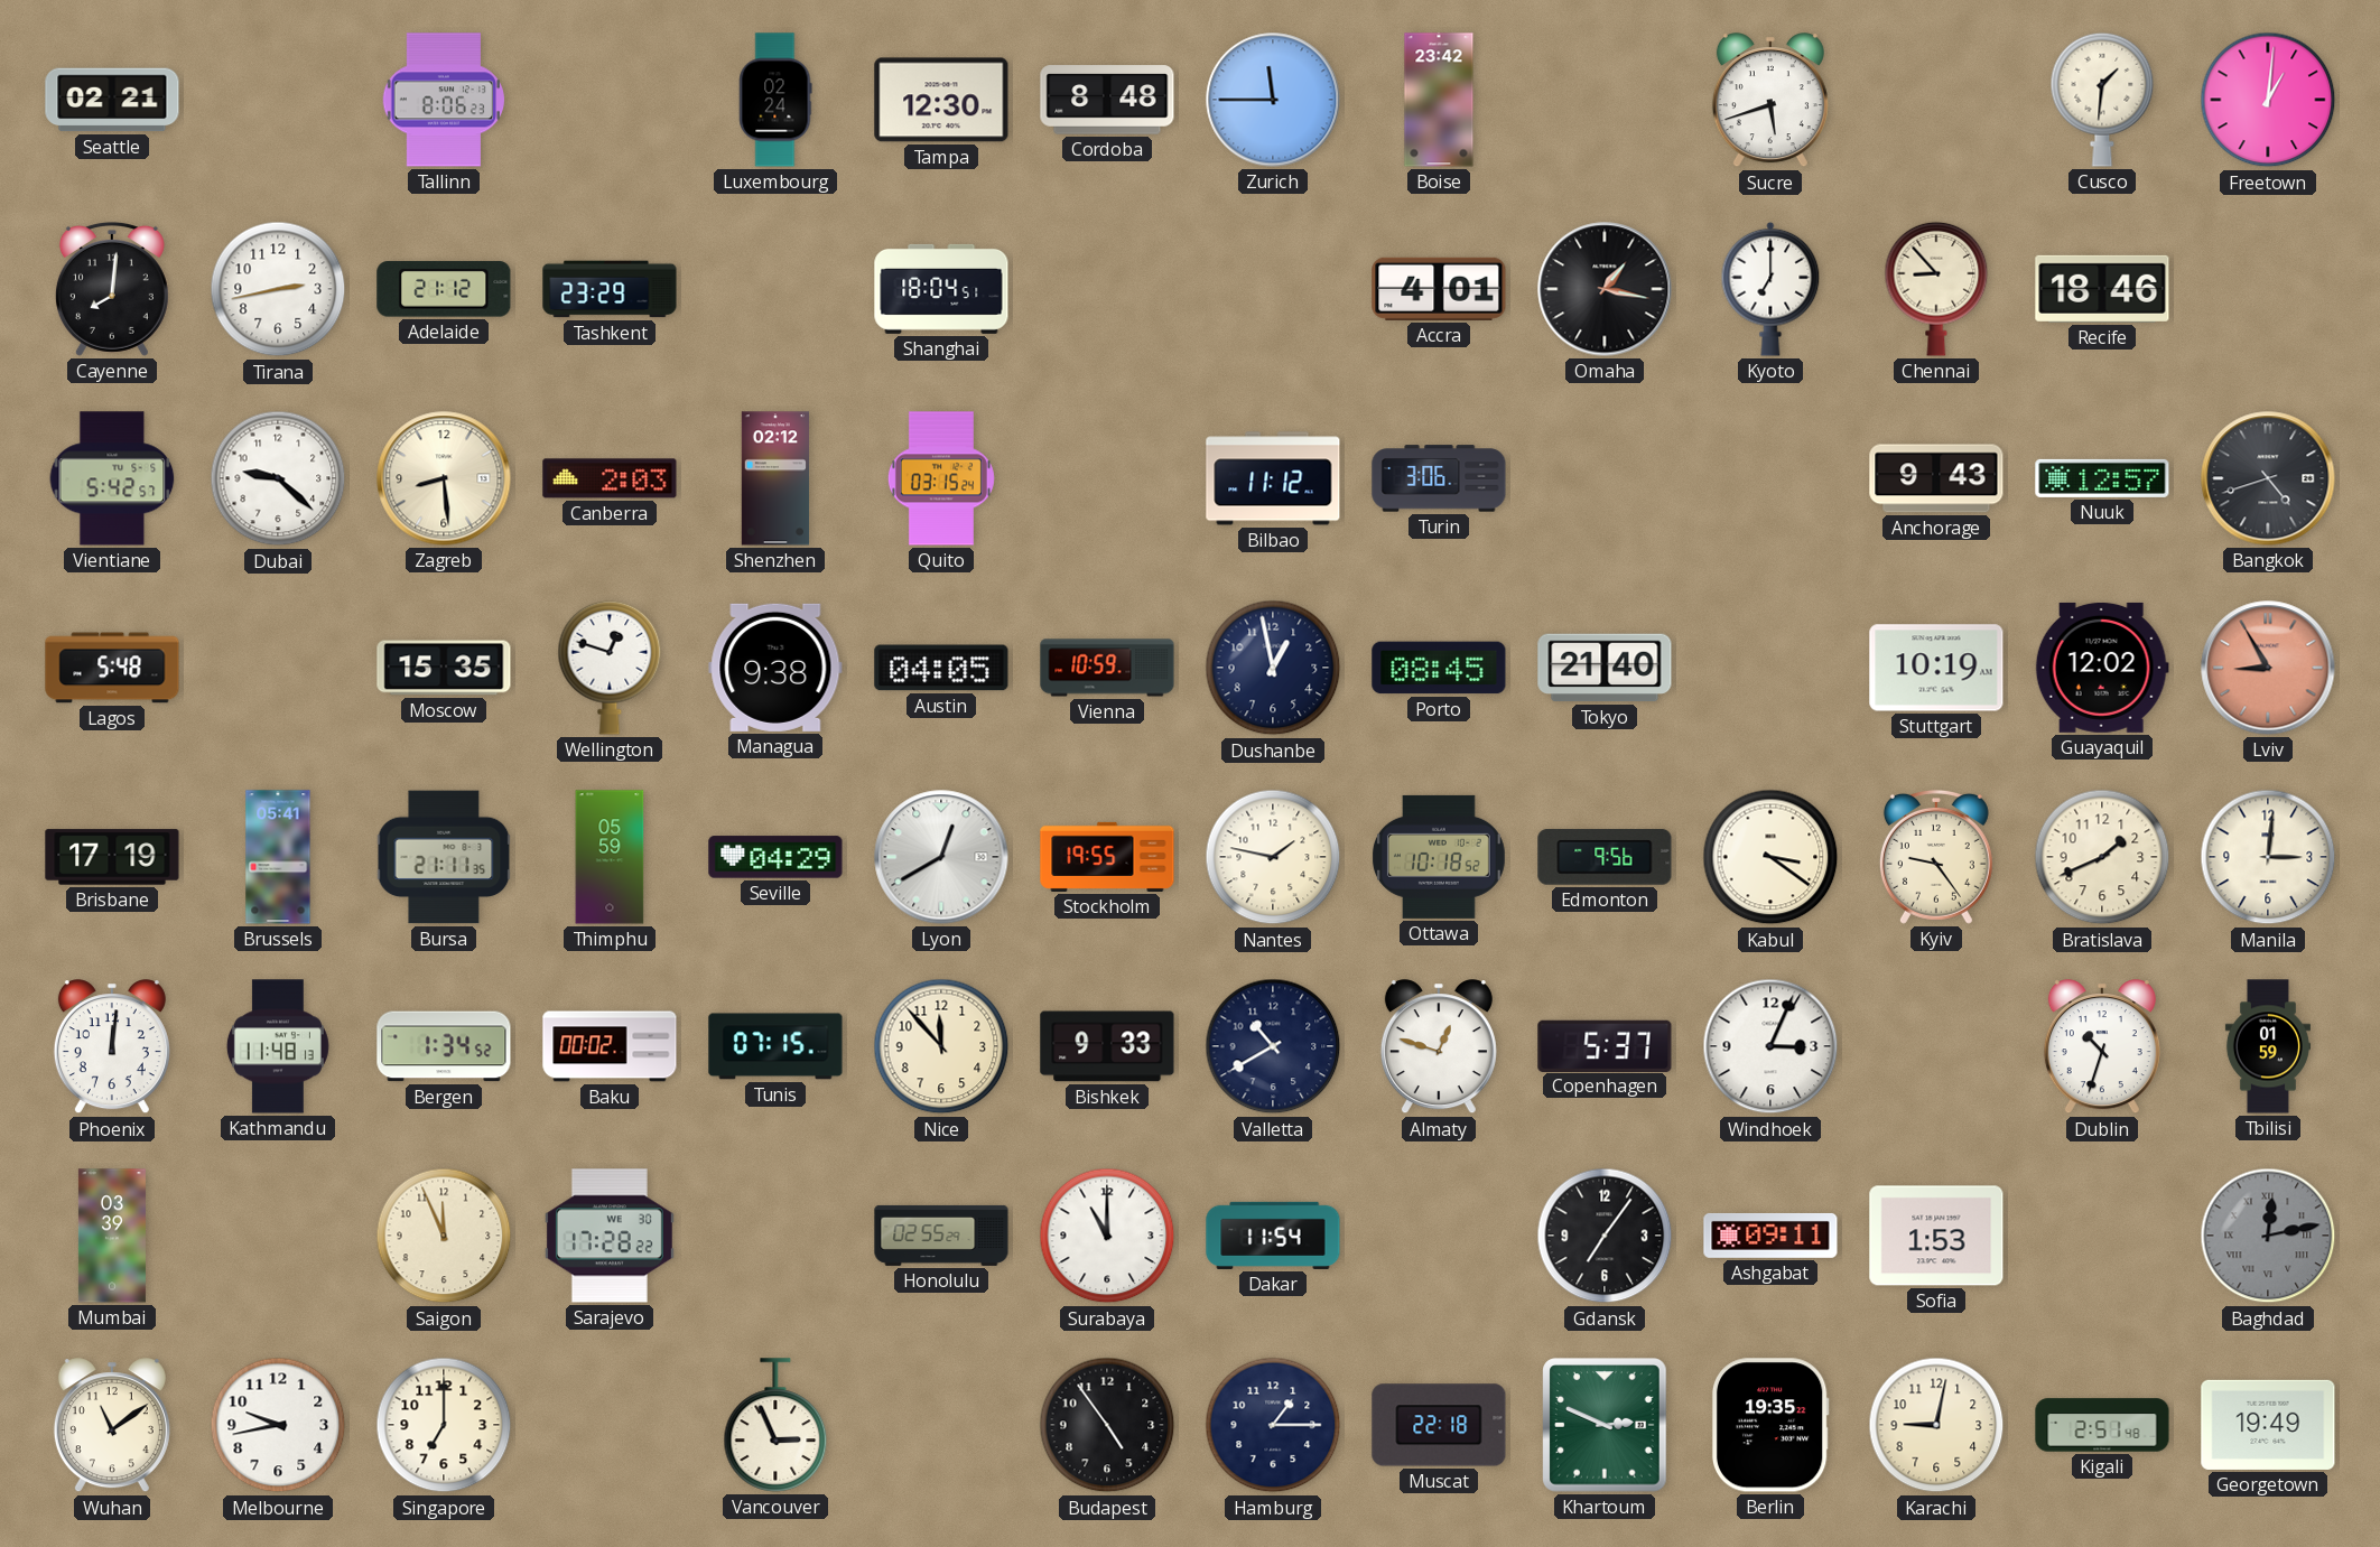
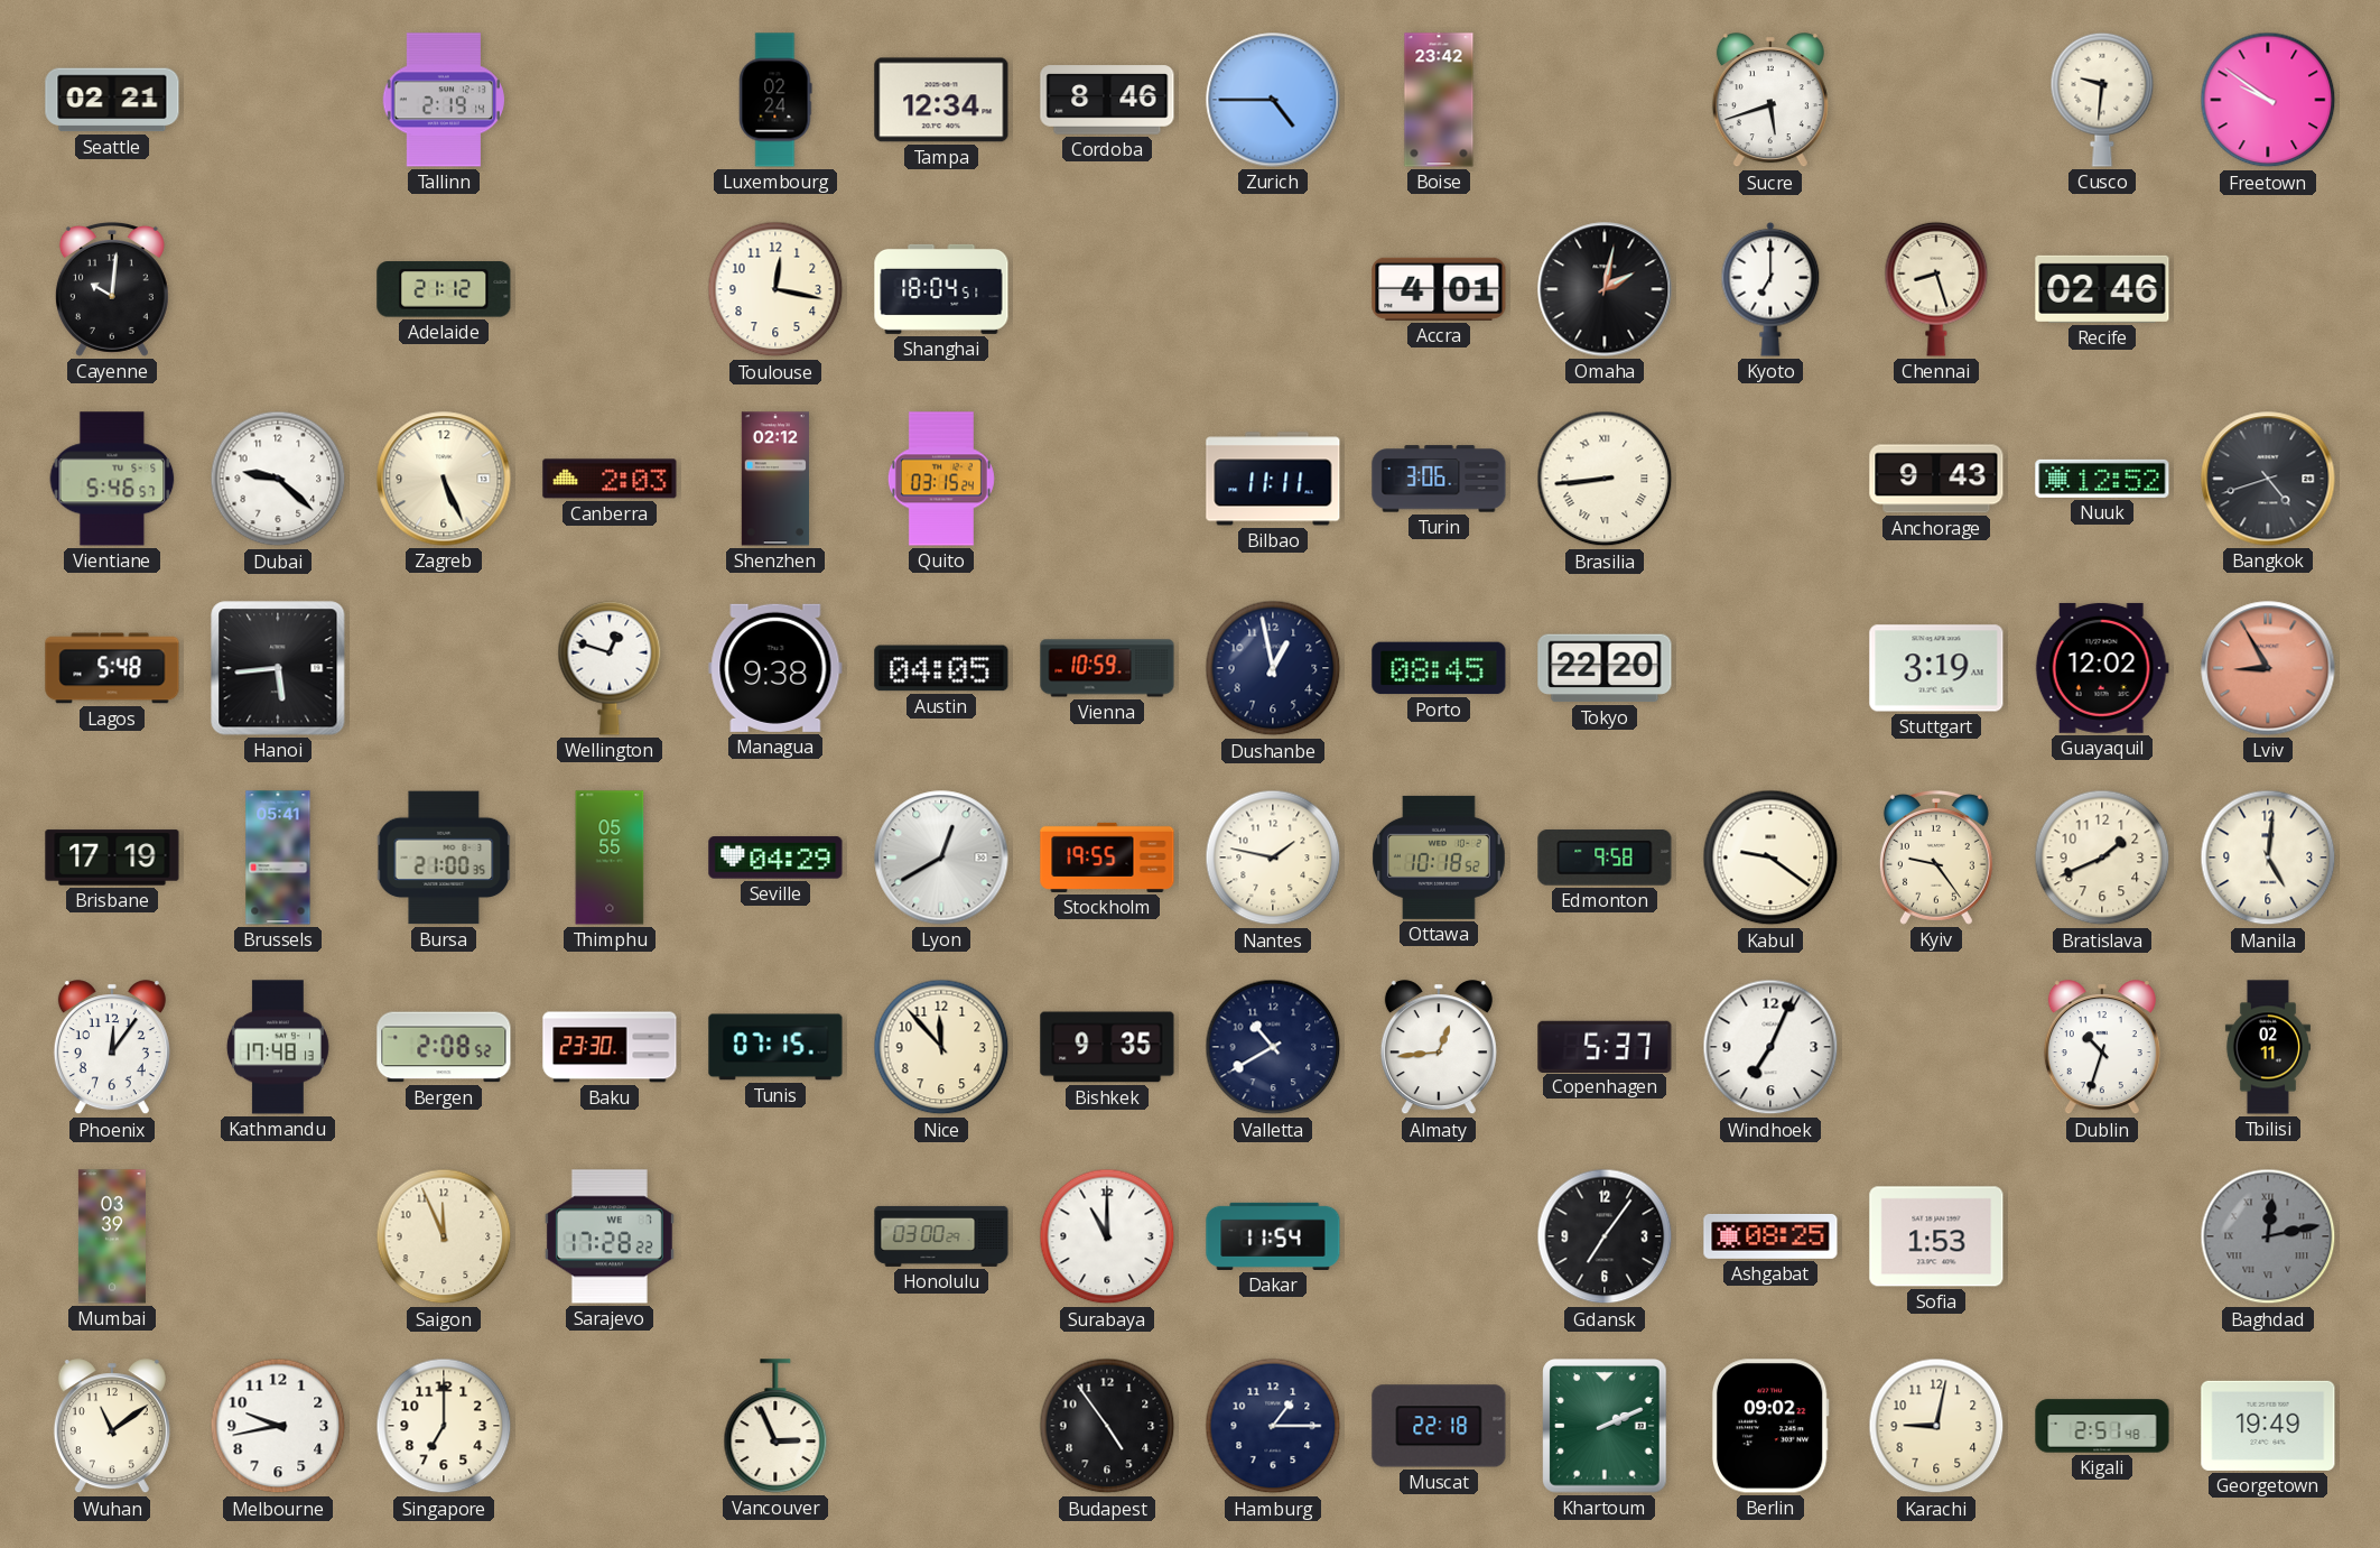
Tallinn: 8:06 -> 2:19
Tampa: 12:30 -> 12:34
Cordoba: 8:48 -> 8:46
Zurich: 11:45 -> 4:45
Cusco: 1:31 -> 9:31
Freetown: 1:01 -> 9:51
Cayenne: 8:01 -> 10:01
Tirana: 2:43 -> none
Tashkent: 23:29 -> none
Toulouse: none -> 12:17
Omaha: 1:17 -> 2:02
Chennai: 8:53 -> 8:27
Recife: 18:46 -> 02:46
Vientiane: 5:42 -> 5:46
Zagreb: 8:29 -> 5:26
Bilbao: 11:12 -> 11:11
Brasilia: none -> 8:44
Nuuk: 12:57 -> 12:52
Hanoi: none -> 5:44
Moscow: 15:35 -> none
Tokyo: 21:40 -> 22:20
Stuttgart: 10:19 -> 3:19
Bursa: 21:11 -> 21:00
Thimphu: 05:59 -> 05:55
Edmonton: 9:56 -> 9:58
Kabul: 3:21 -> 9:21
Manila: 3:01 -> 5:01
Phoenix: 12:01 -> 12:06
Kathmandu: 11:48 -> 17:48
Bergen: 1:34 -> 2:08
Baku: 00:02 -> 23:30
Bishkek: 9:33 -> 9:35
Almaty: 12:48 -> 12:44
Windhoek: 3:04 -> 7:04
Tbilisi: 01:59 -> 02:11
Sarajevo date: WE 30 -> WE 7
Honolulu: 02:55 -> 03:00
Ashgabat: 09:11 -> 08:25
Khartoum: 2:49 -> 2:11
Berlin: 19:35 -> 09:02
